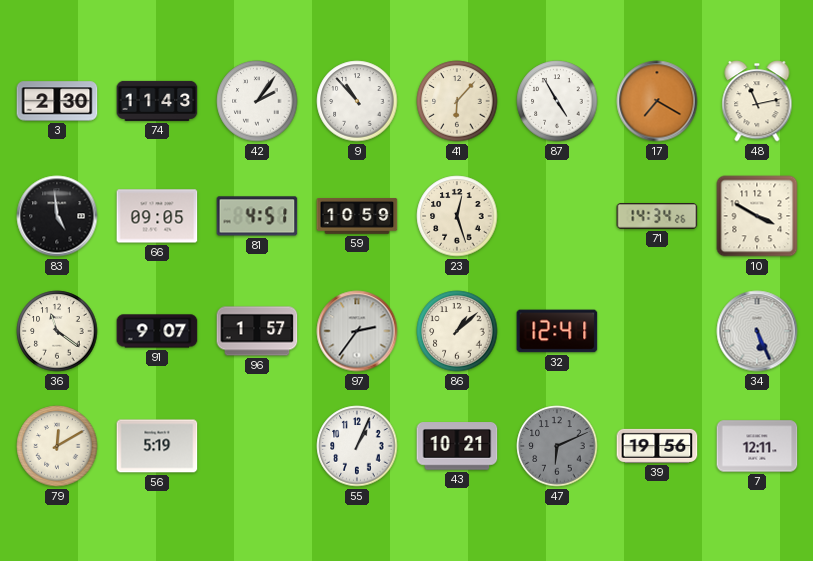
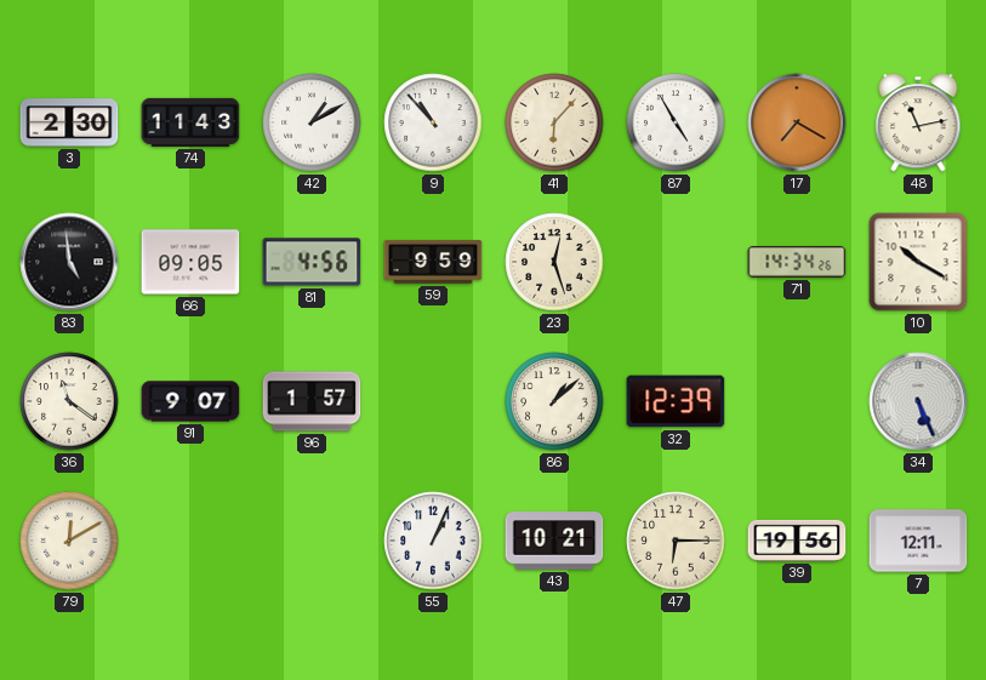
42: 2:06 -> 1:10
81: 4:51 -> 4:56
59: 10:59 -> 9:59
10: 3:50 -> 10:20
97: 2:36 -> none
32: 12:41 -> 12:39
56: 5:19 -> none
47: 6:11 -> 6:15
47 dial: grey -> cream
